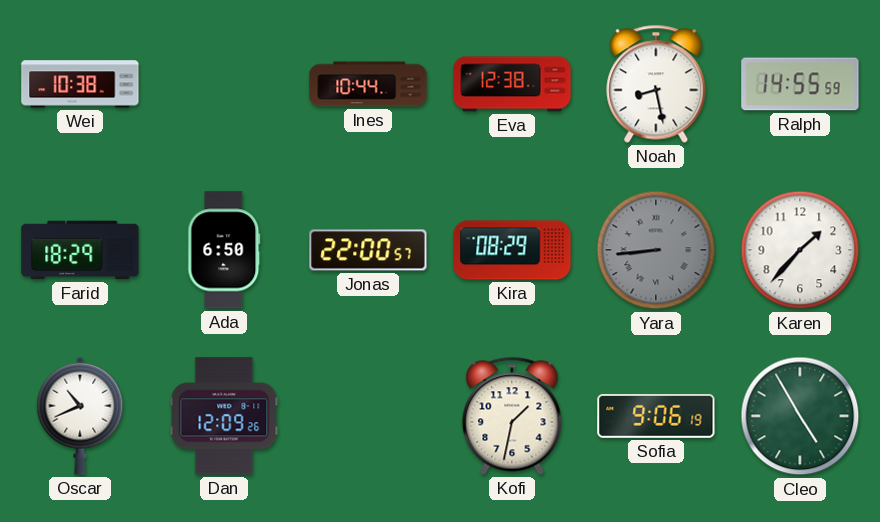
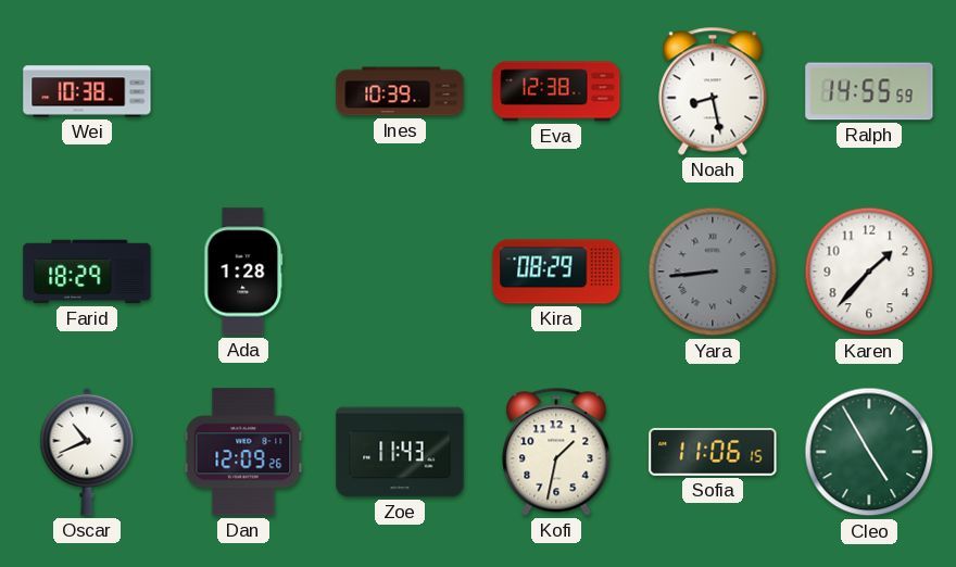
Ines: 10:44 -> 10:39
Ada: 6:50 -> 1:28
Jonas: 22:00 -> none
Zoe: none -> 11:43
Sofia: 9:06 -> 11:06
